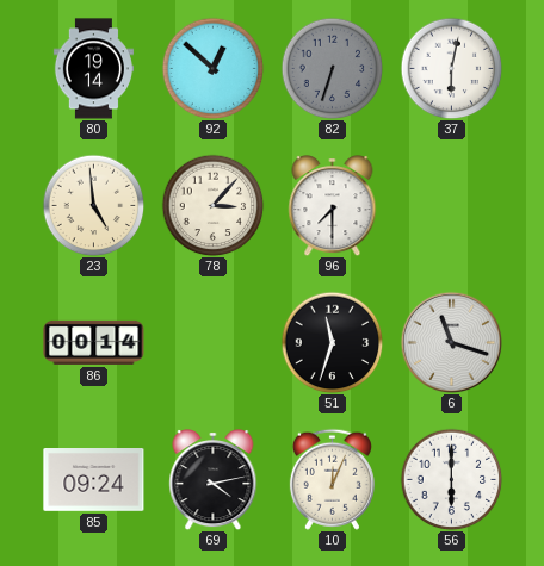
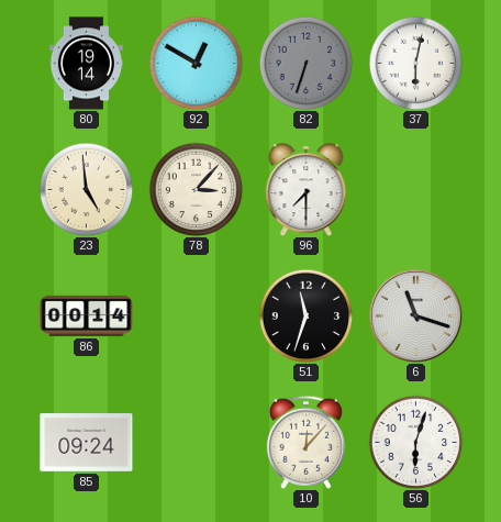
92: 12:52 -> 12:50
69: 4:13 -> none
10: 12:04 -> 12:07
56: 6:00 -> 6:03
